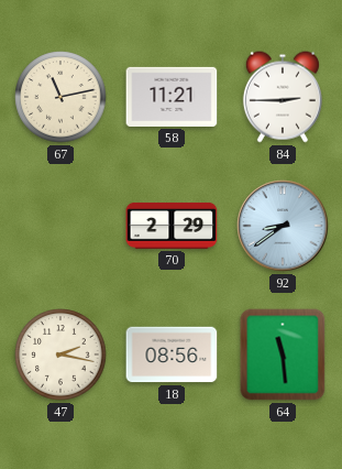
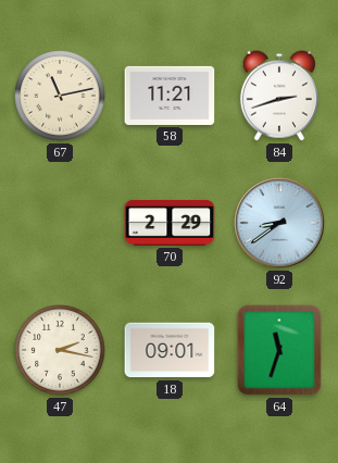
84: 2:45 -> 2:42
18: 08:56 -> 09:01
64: 11:29 -> 11:33
